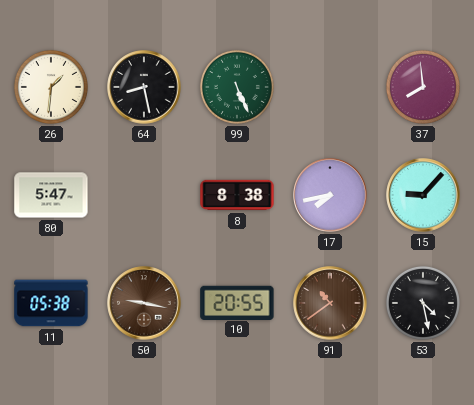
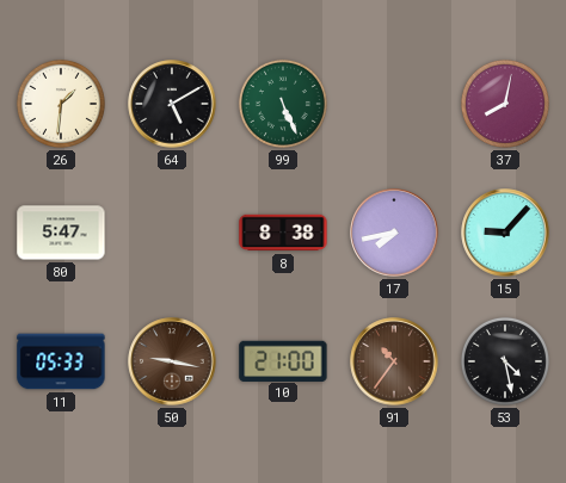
64: 8:28 -> 5:10
37: 7:59 -> 8:02
11: 05:38 -> 05:33
10: 20:55 -> 21:00
91: 10:39 -> 10:36
